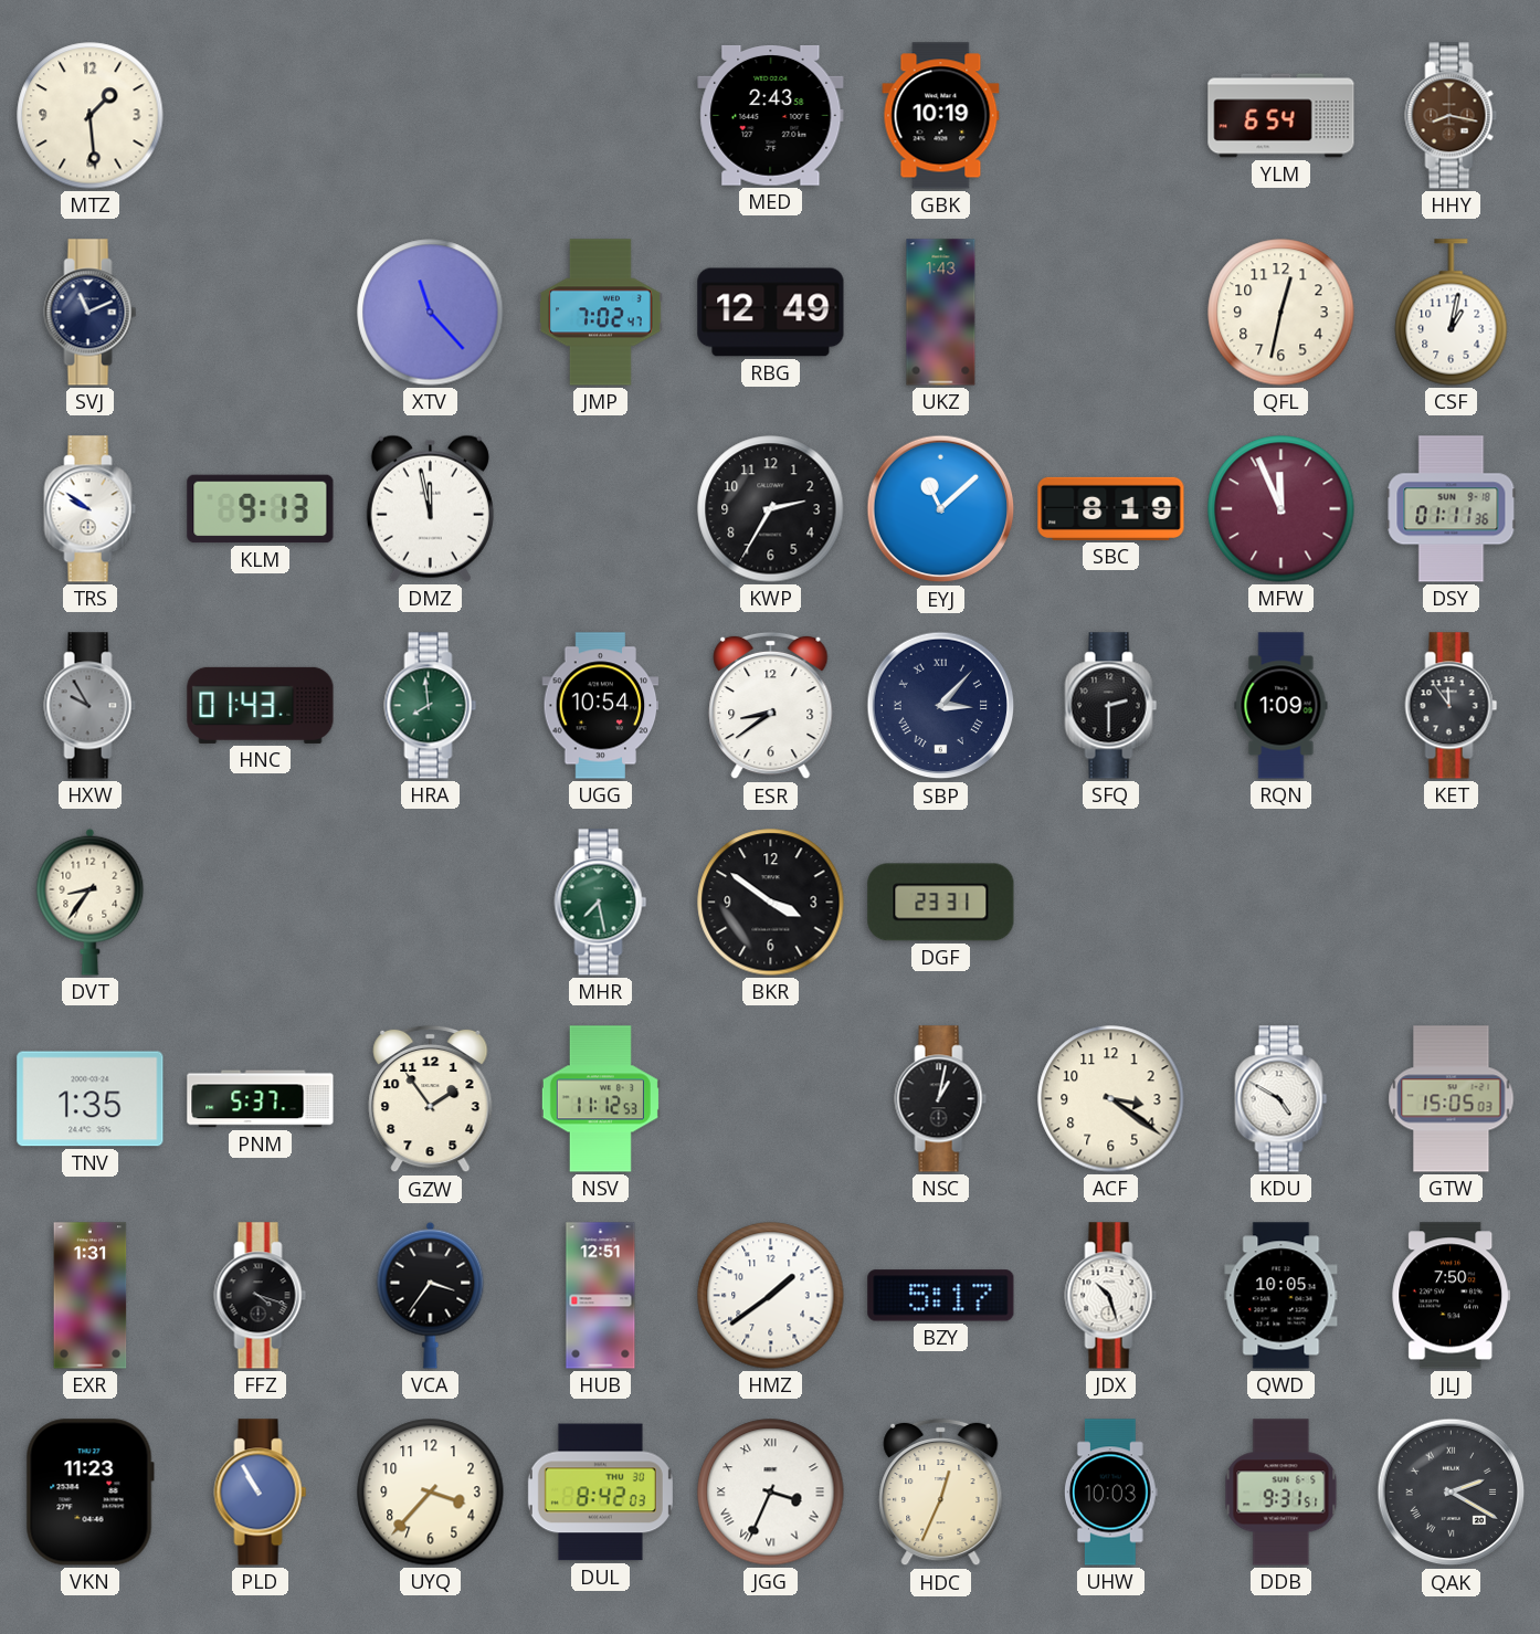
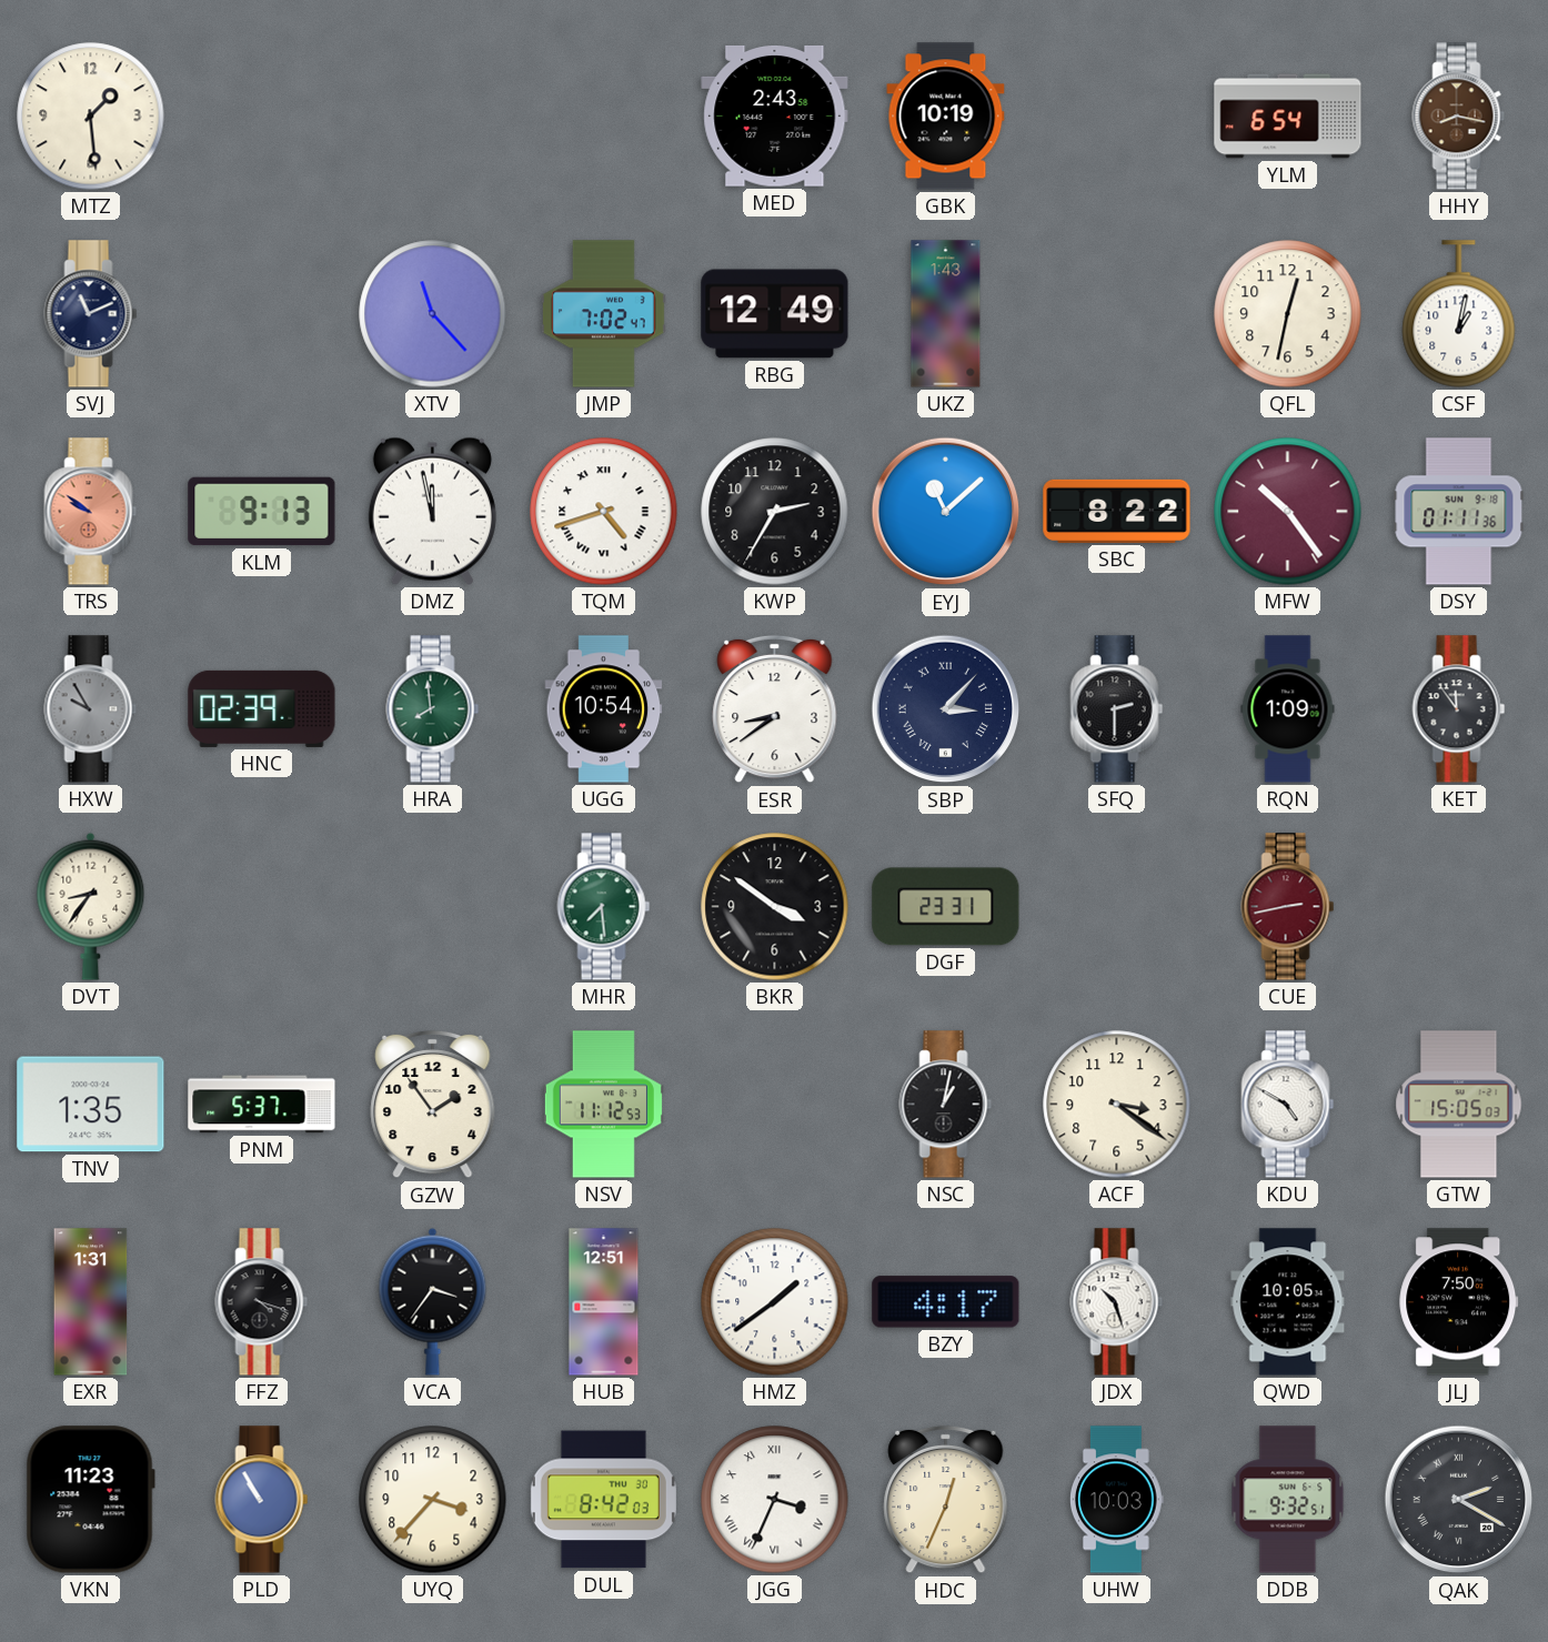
TRS dial: white -> salmon
TQM: none -> 4:42
SBC: 8:19 -> 8:22
MFW: 11:56 -> 10:24
HNC: 01:43 -> 02:39
MHR: 7:28 -> 7:29
CUE: none -> 2:43
BZY: 5:17 -> 4:17
DDB: 9:31 -> 9:32
